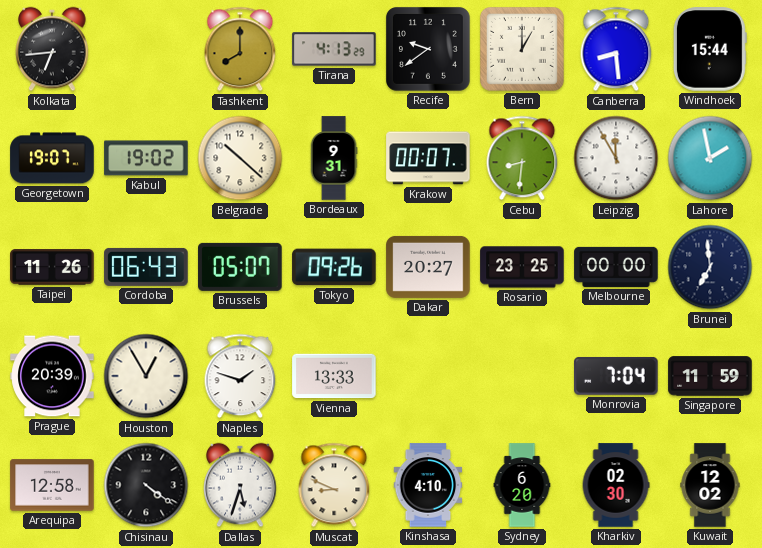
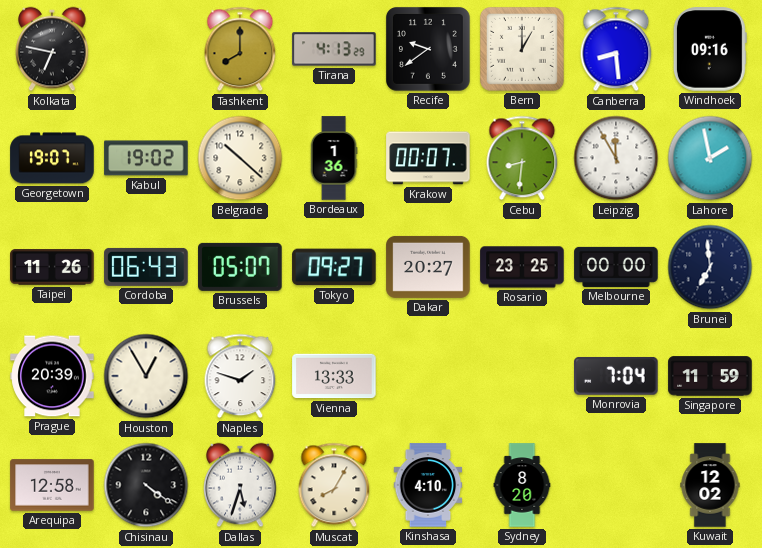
Kolkata: 6:44 -> 6:47
Windhoek: 15:44 -> 09:16
Bordeaux: 9:31 -> 1:36
Tokyo: 09:26 -> 09:27
Muscat: 8:49 -> 8:05
Sydney: 6:20 -> 8:20
Kharkiv: 02:30 -> none
